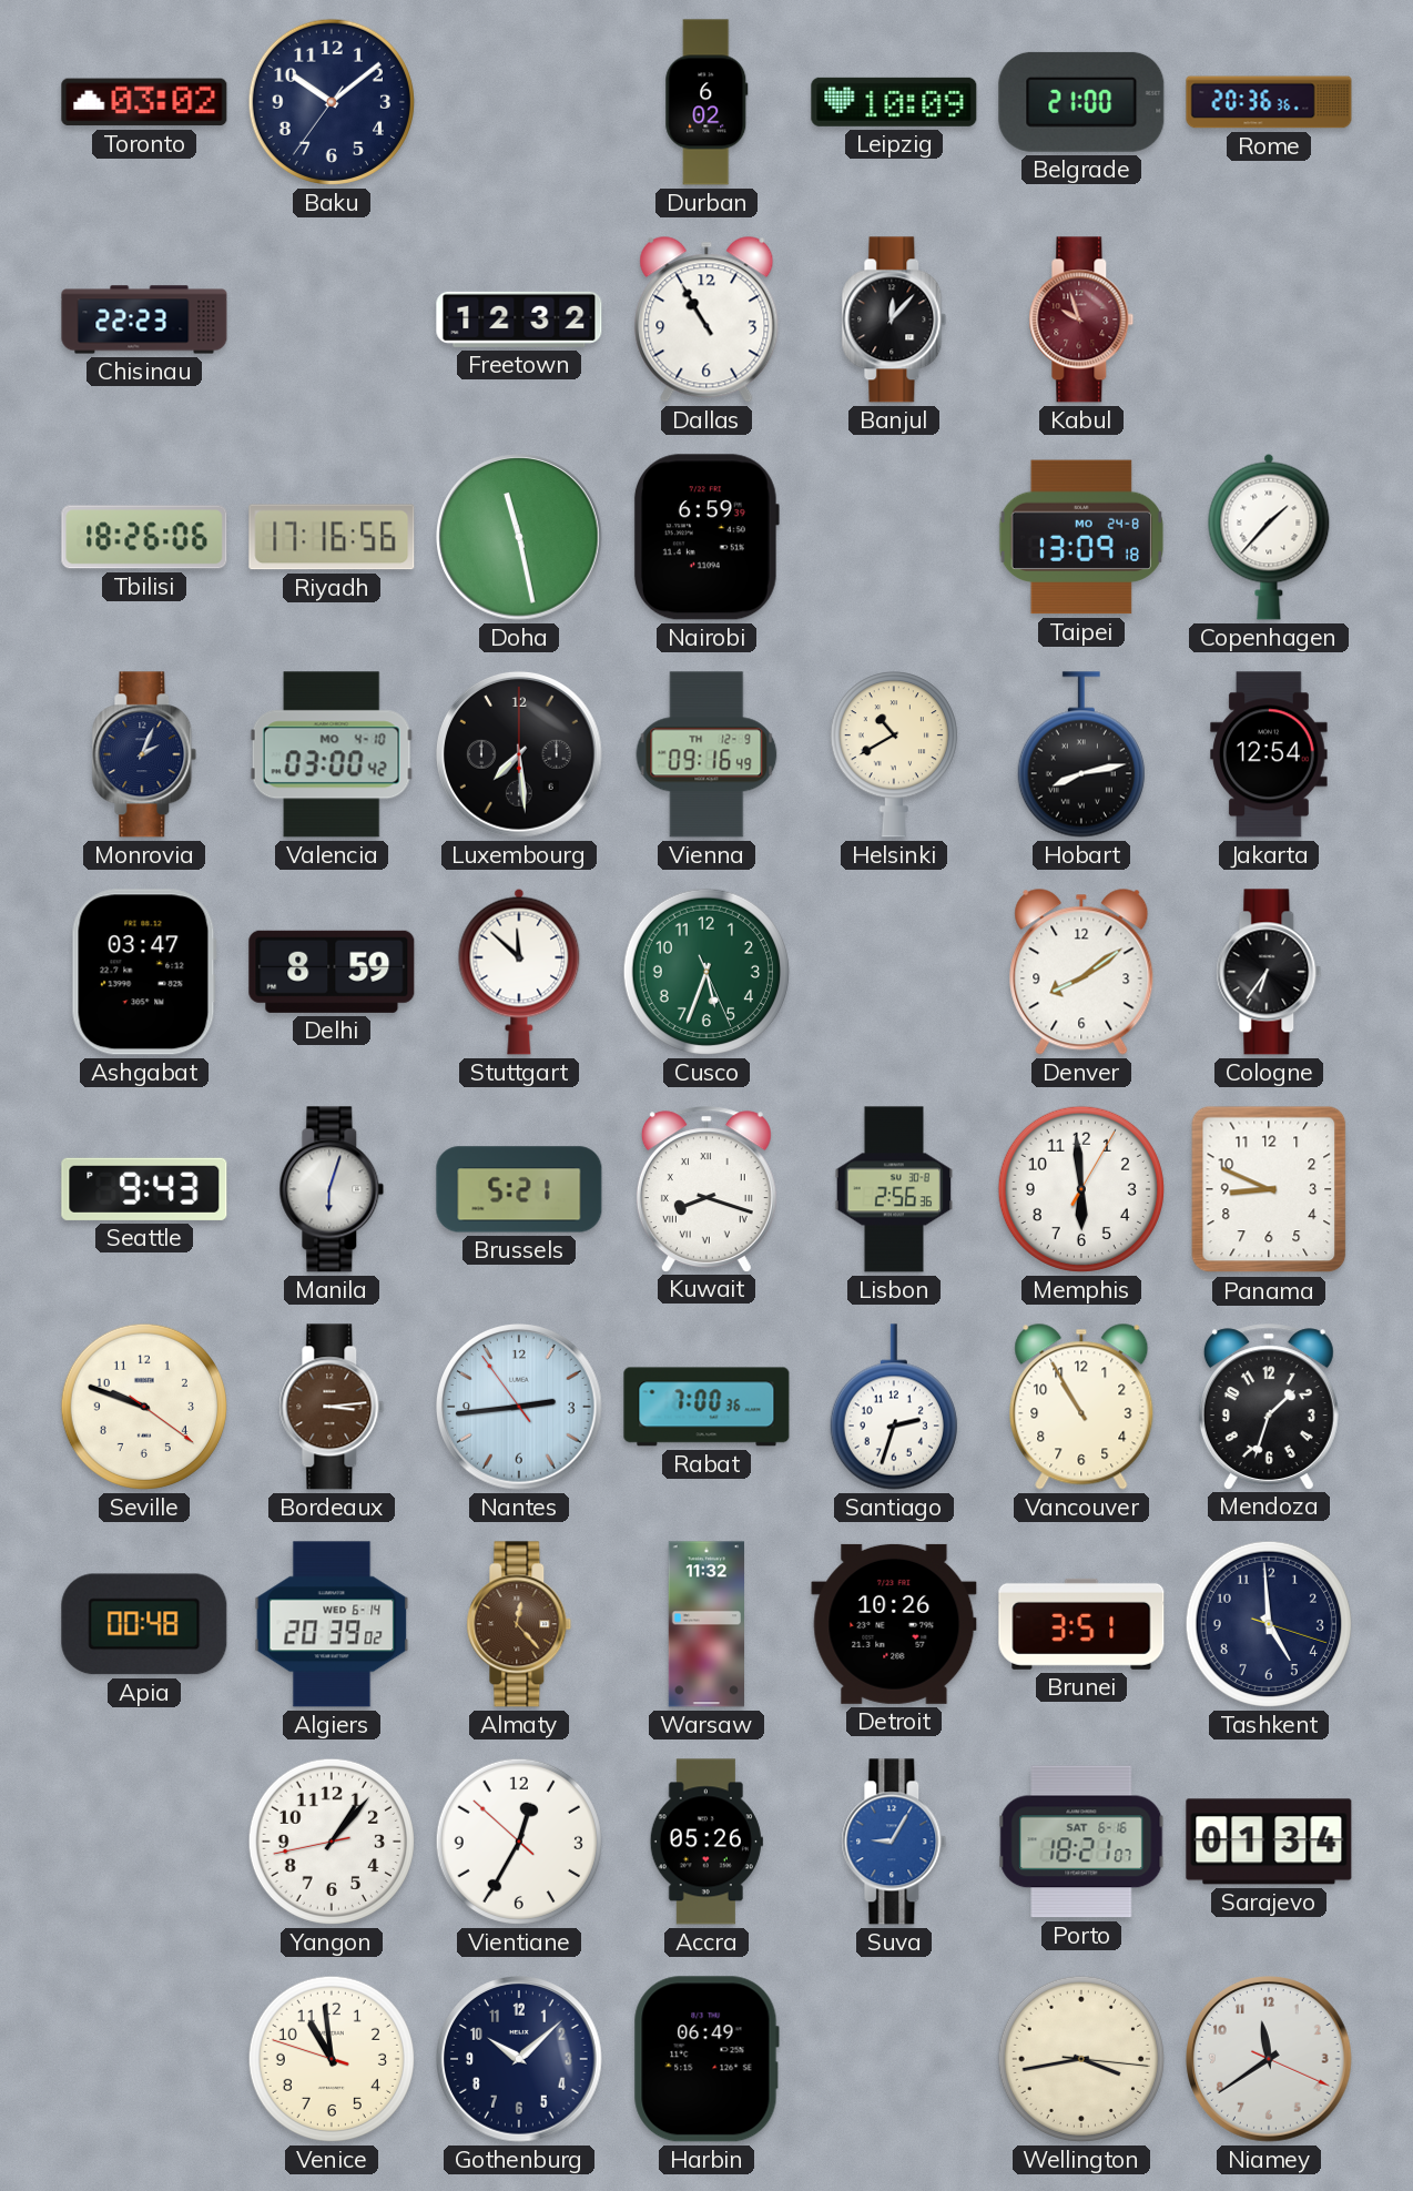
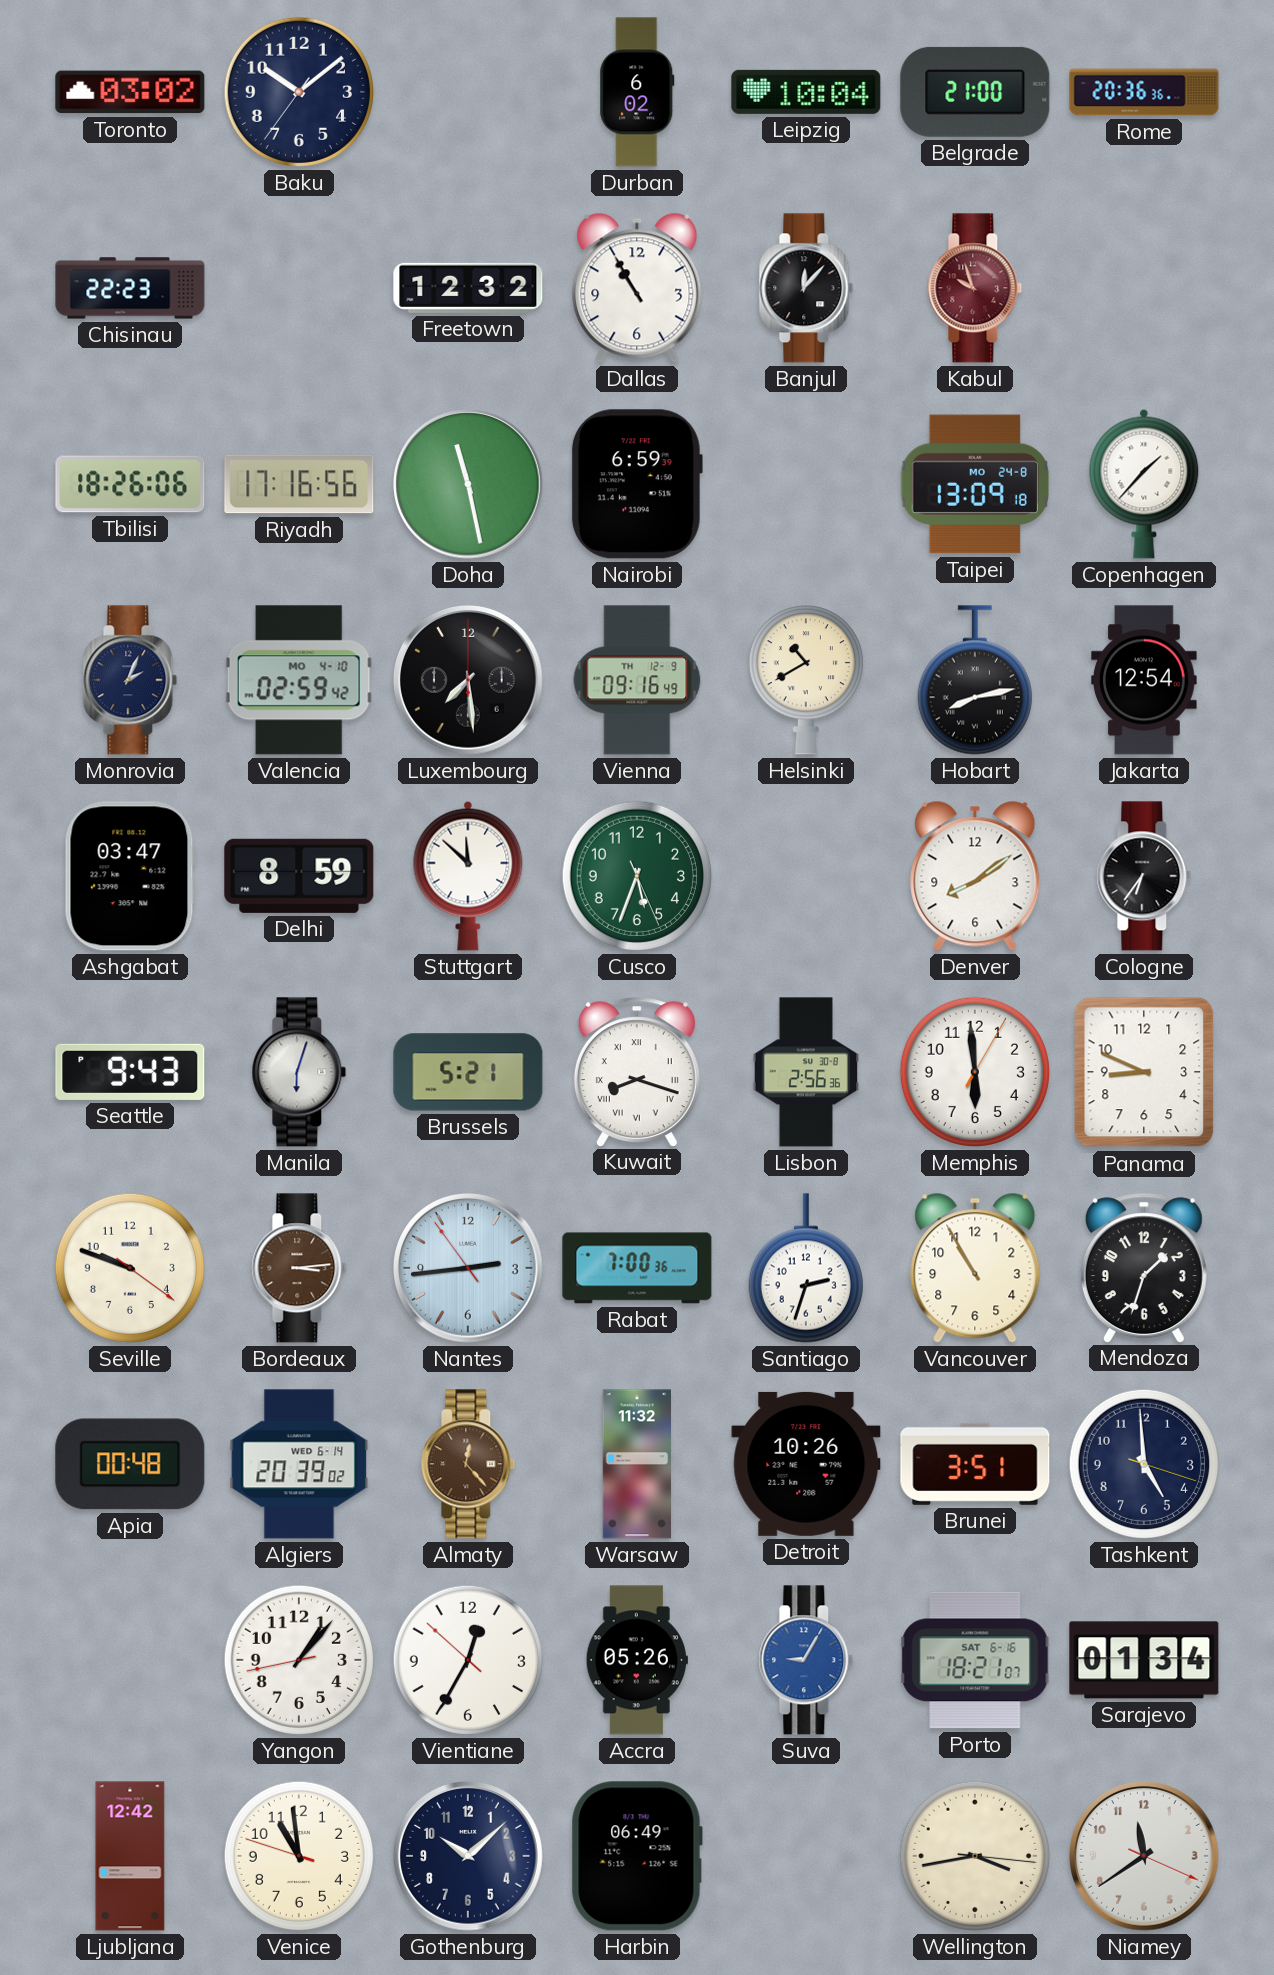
Leipzig: 10:09 -> 10:04
Valencia: 03:00 -> 02:59
Ljubljana: none -> 12:42
